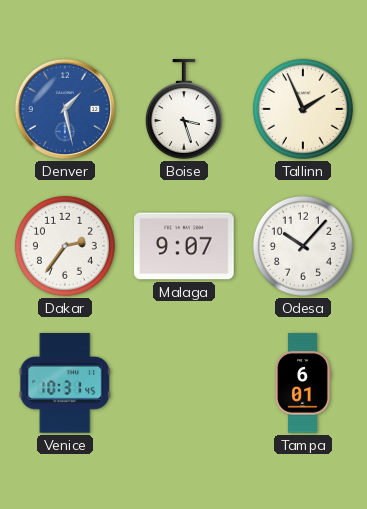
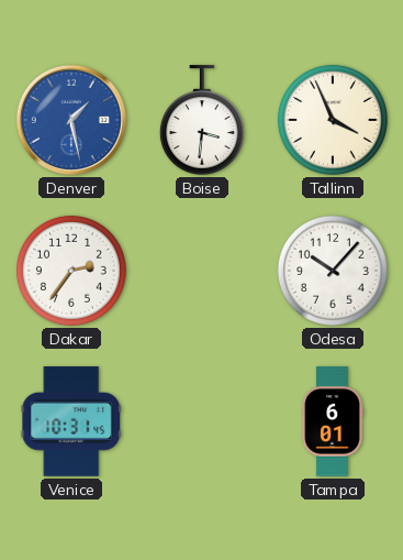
Boise: 3:27 -> 3:31
Tallinn: 1:56 -> 3:56
Malaga: 9:07 -> none
